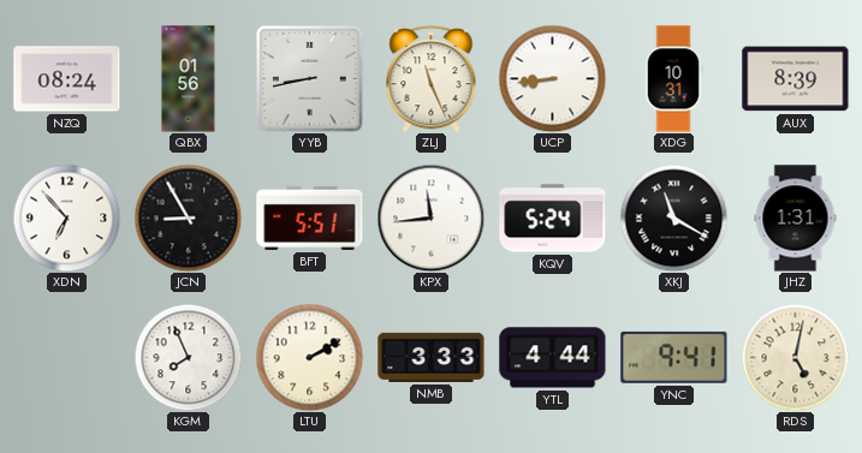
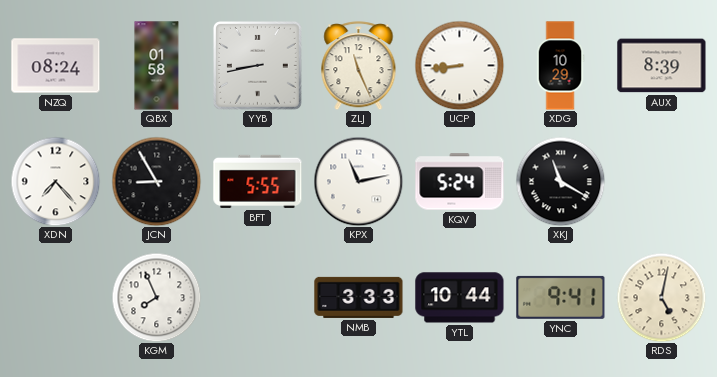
QBX: 01:56 -> 01:58
XDG: 10:31 -> 10:29
XDN: 6:53 -> 7:23
BFT: 5:51 -> 5:55
KPX: 11:44 -> 11:13
JHZ: 1:31 -> none
LTU: 2:10 -> none
YTL: 4:44 -> 10:44
